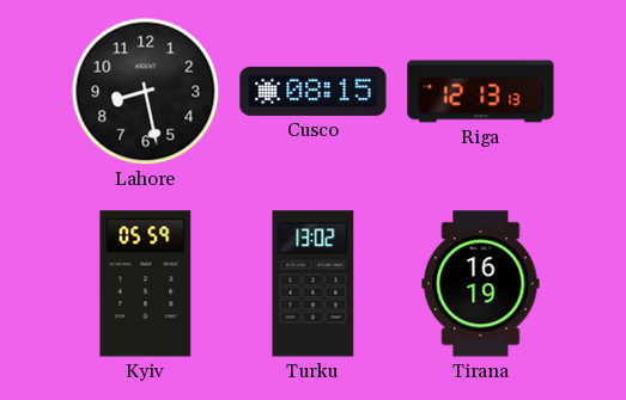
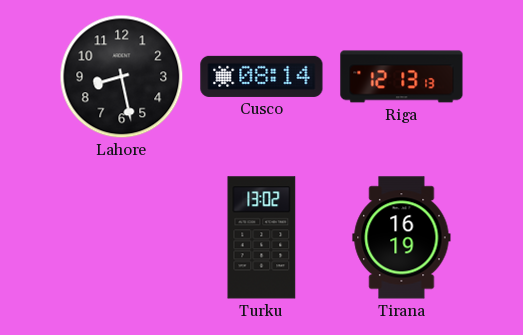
Cusco: 08:15 -> 08:14
Kyiv: 05:59 -> none
